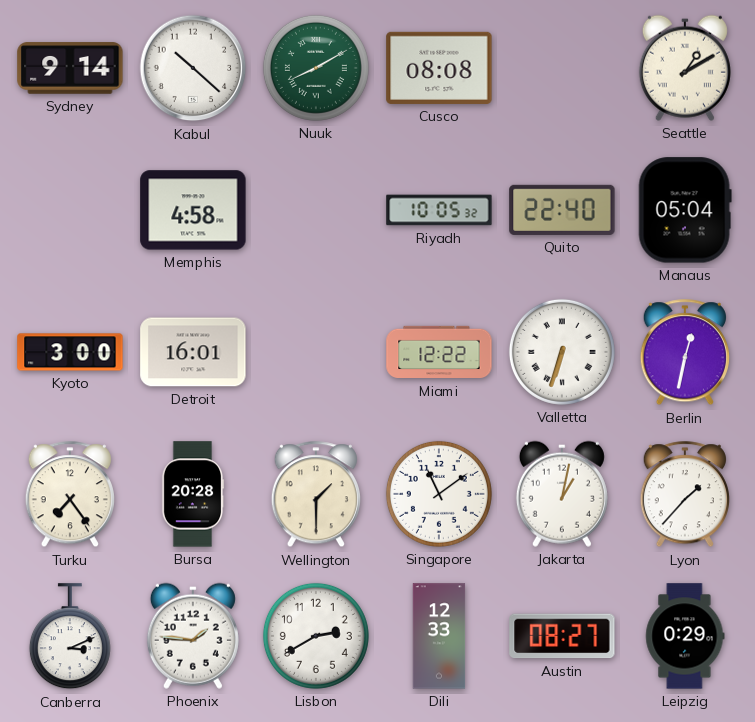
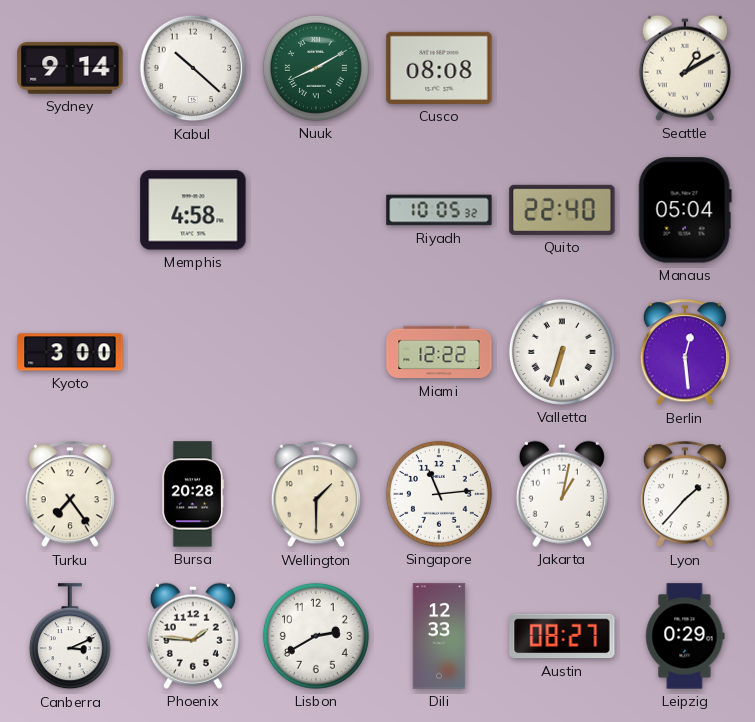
Detroit: 16:01 -> none
Berlin: 12:32 -> 12:29
Singapore: 11:09 -> 11:14
